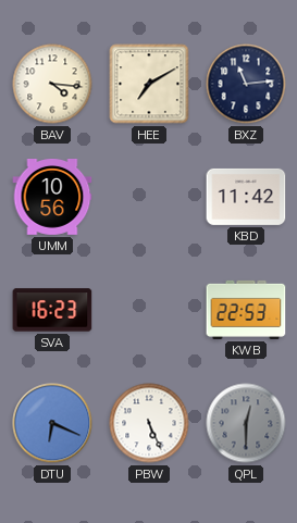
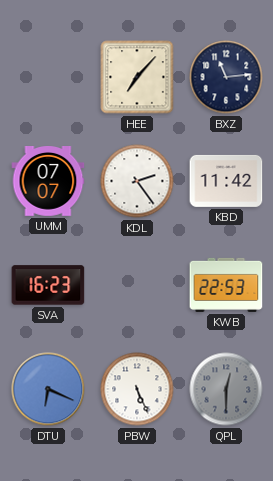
BAV: 4:16 -> none
HEE: 7:10 -> 7:07
UMM: 10:56 -> 07:07
KDL: none -> 2:24
